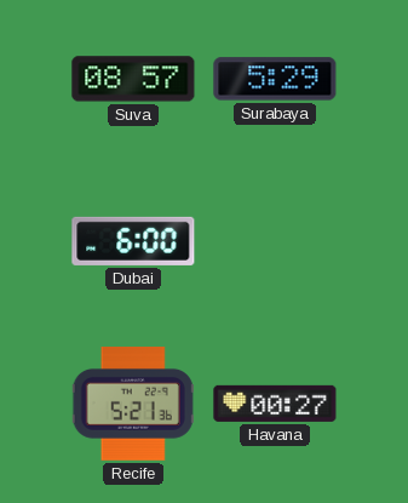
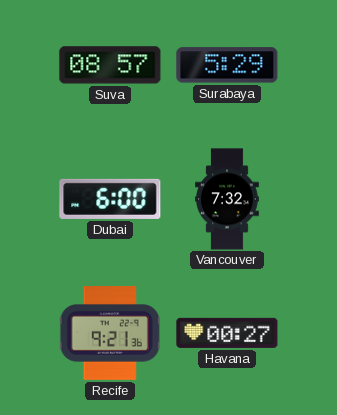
Vancouver: none -> 7:32
Recife: 5:21 -> 9:21
